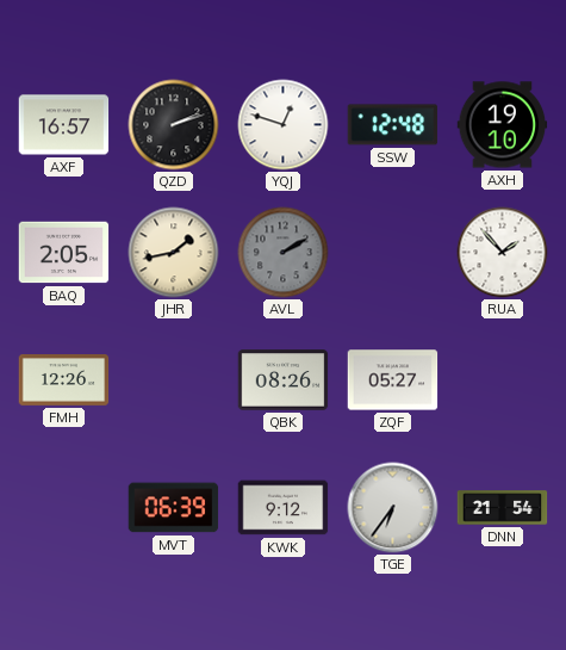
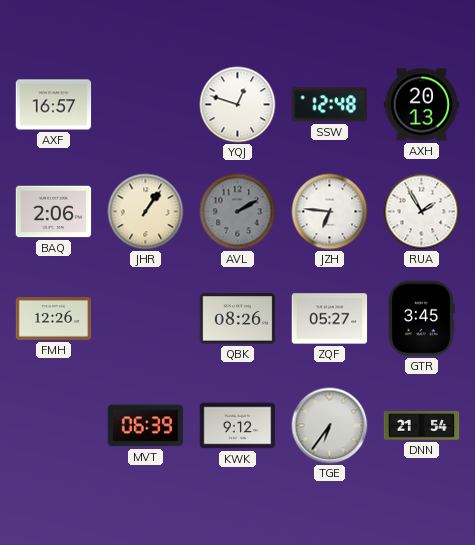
QZD: 2:12 -> none
AXH: 19:10 -> 20:13
BAQ: 2:05 -> 2:06
JHR: 1:43 -> 1:06
JZH: none -> 6:46
RUA: 1:53 -> 1:55
GTR: none -> 3:45
